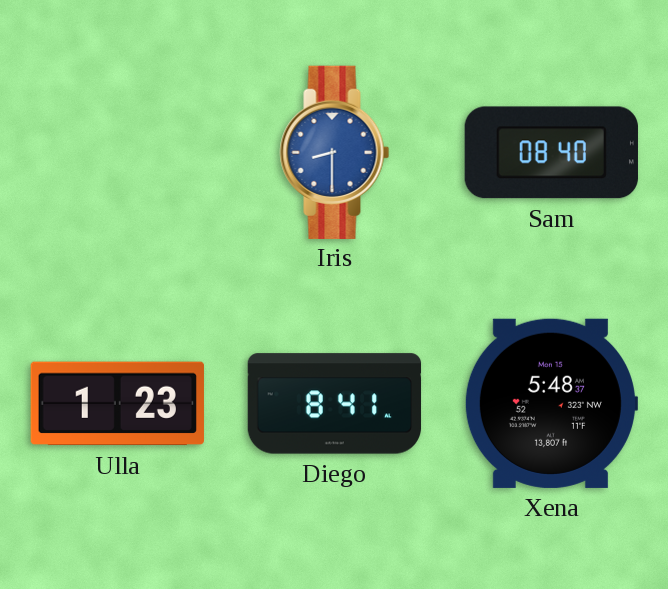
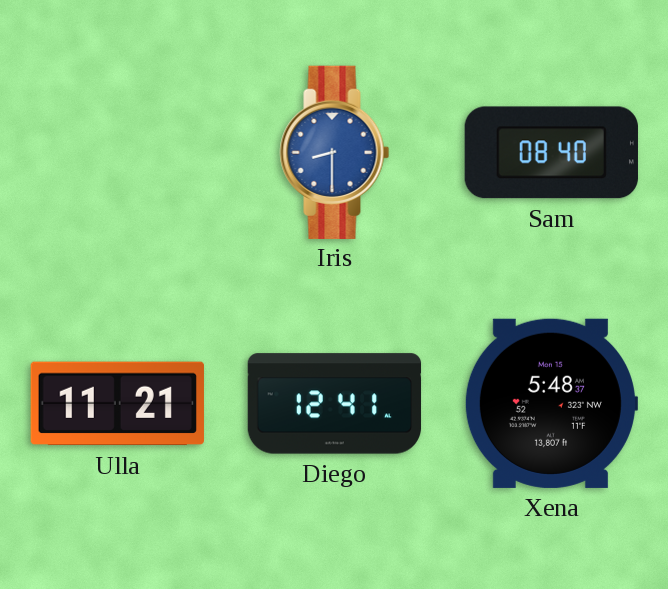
Ulla: 1:23 -> 11:21
Diego: 8:41 -> 12:41
